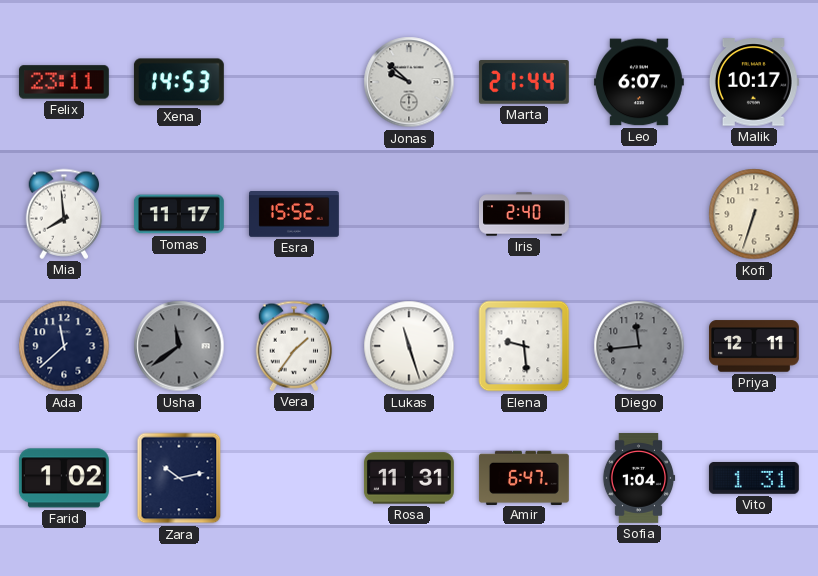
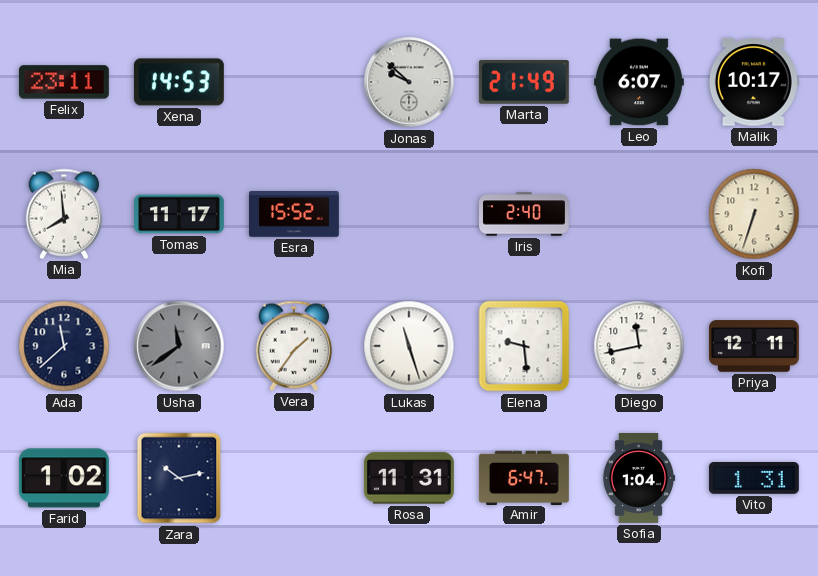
Marta: 21:44 -> 21:49
Diego: 11:44 -> 11:43
Diego dial: grey -> white
